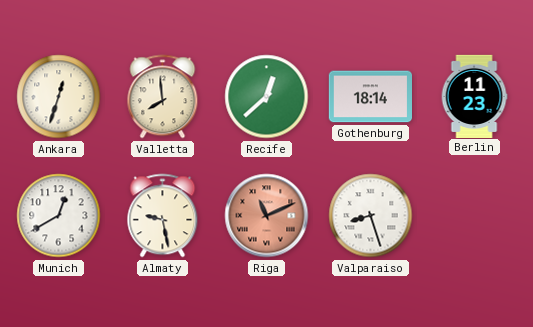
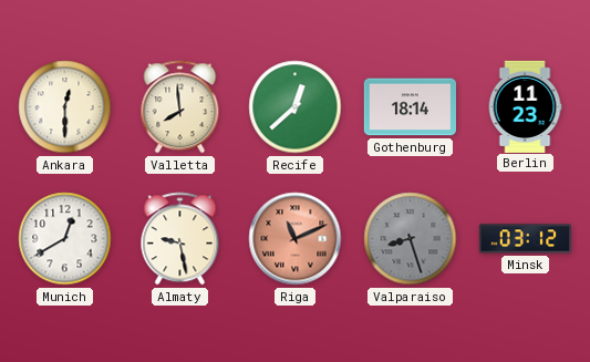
Ankara: 12:33 -> 12:30
Valparaiso dial: white -> grey
Minsk: none -> 03:12
